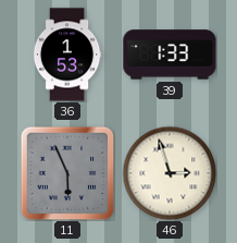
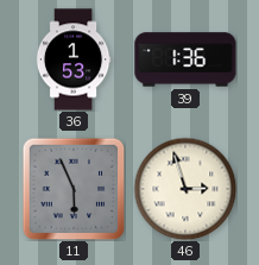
39: 1:33 -> 1:36
